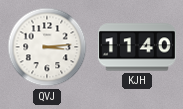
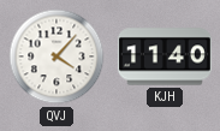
QVJ: 3:14 -> 4:07
